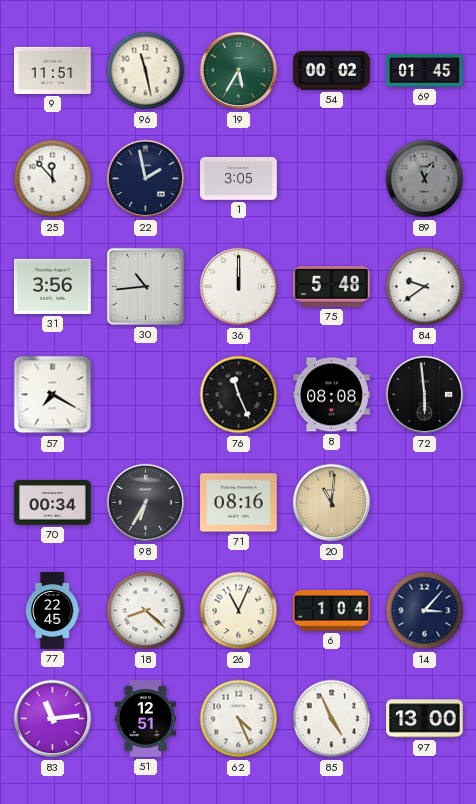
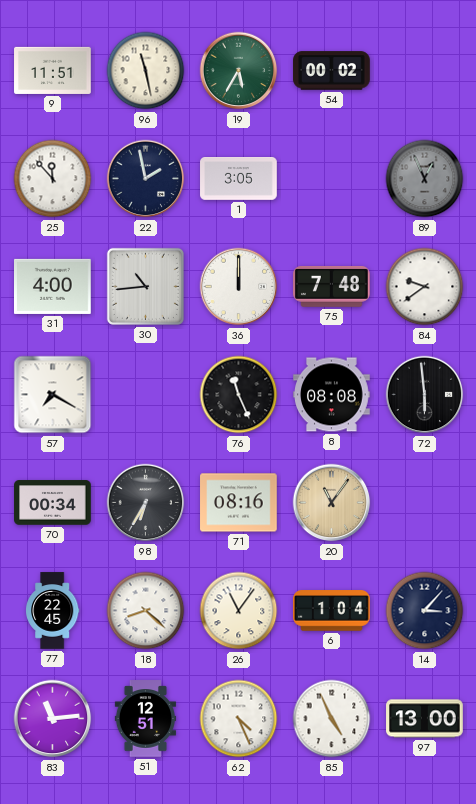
69: 01:45 -> none
31: 3:56 -> 4:00
75: 5:48 -> 7:48
20: 11:01 -> 11:06
26: 11:04 -> 11:06
